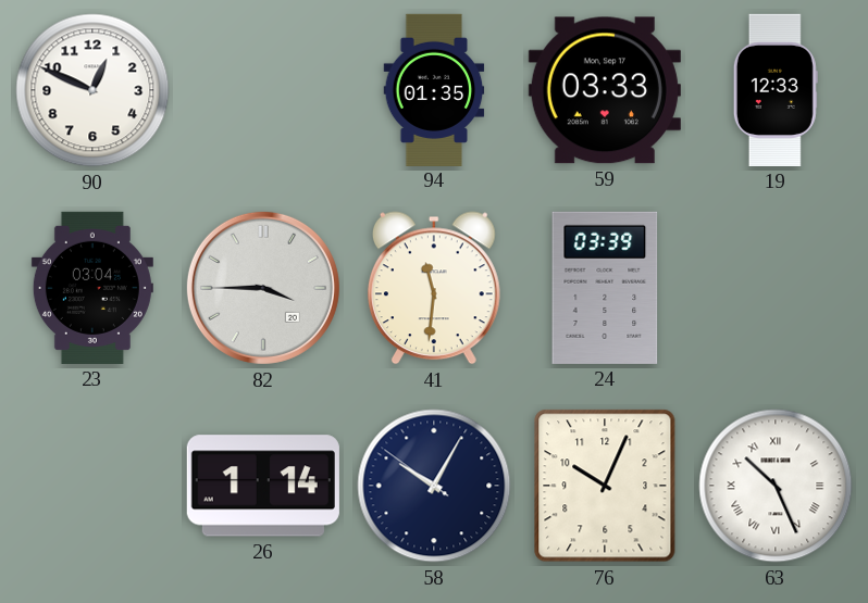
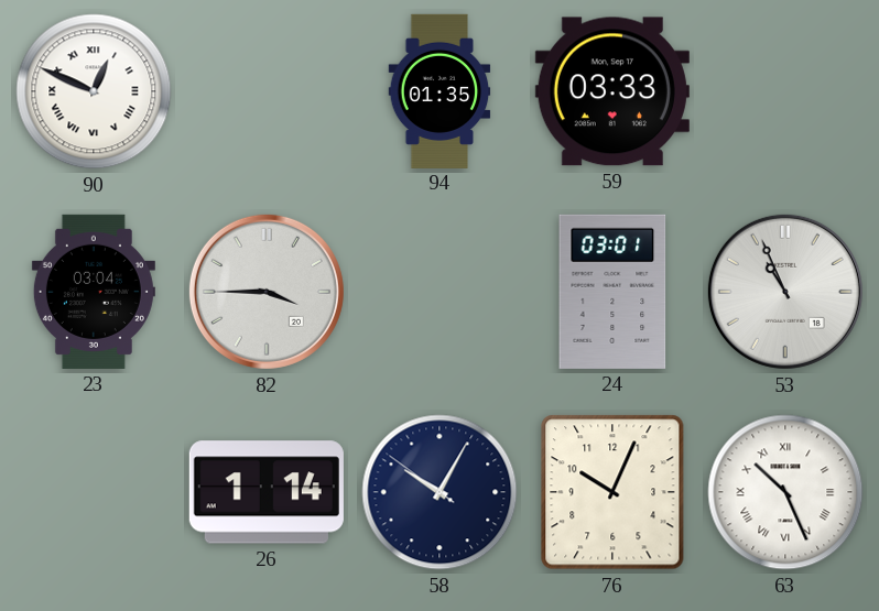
90 numerals: Arabic -> Roman
19: 12:33 -> none
41: 11:31 -> none
24: 03:39 -> 03:01
53: none -> 10:56
